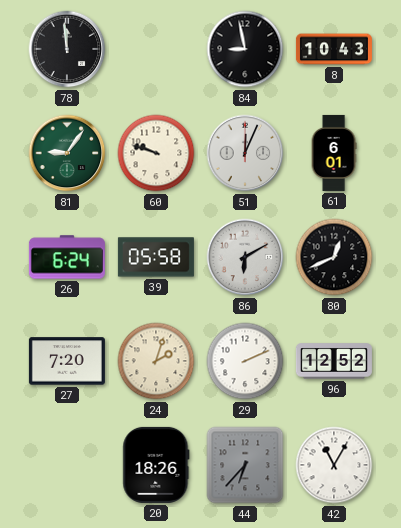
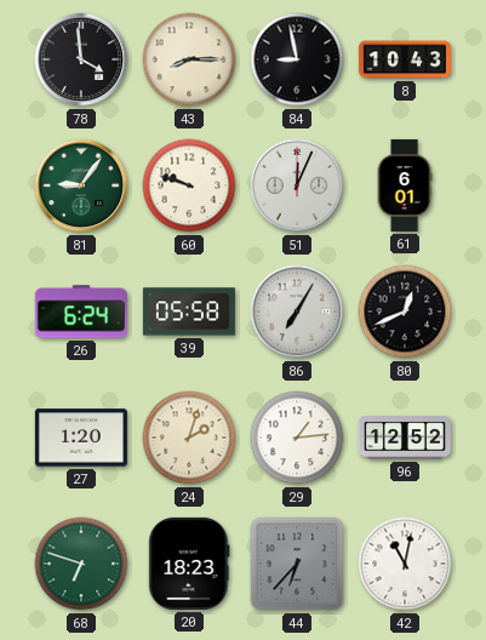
78: 11:59 -> 3:59
43: none -> 8:15
86: 6:10 -> 7:05
27: 7:20 -> 1:20
29: 2:11 -> 1:14
68: none -> 6:48
20: 18:26 -> 18:23
42: 11:05 -> 11:02
